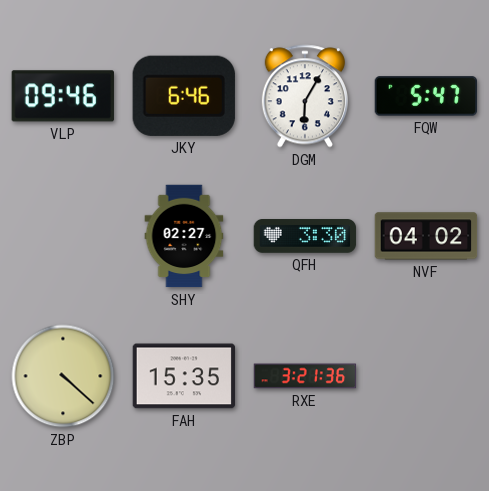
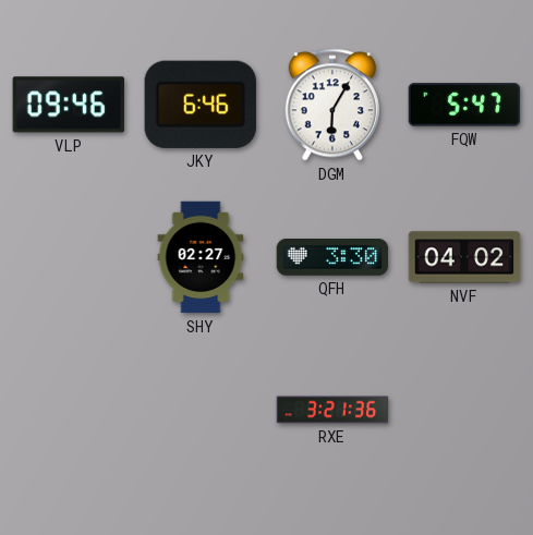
ZBP: 4:22 -> none
FAH: 15:35 -> none
